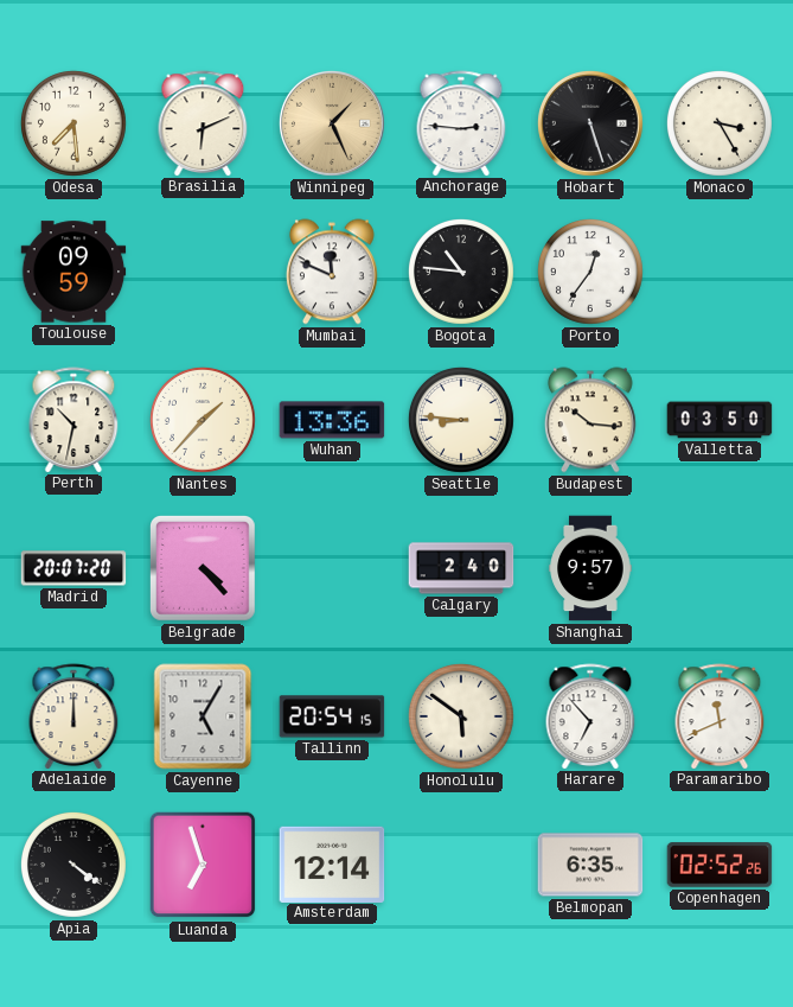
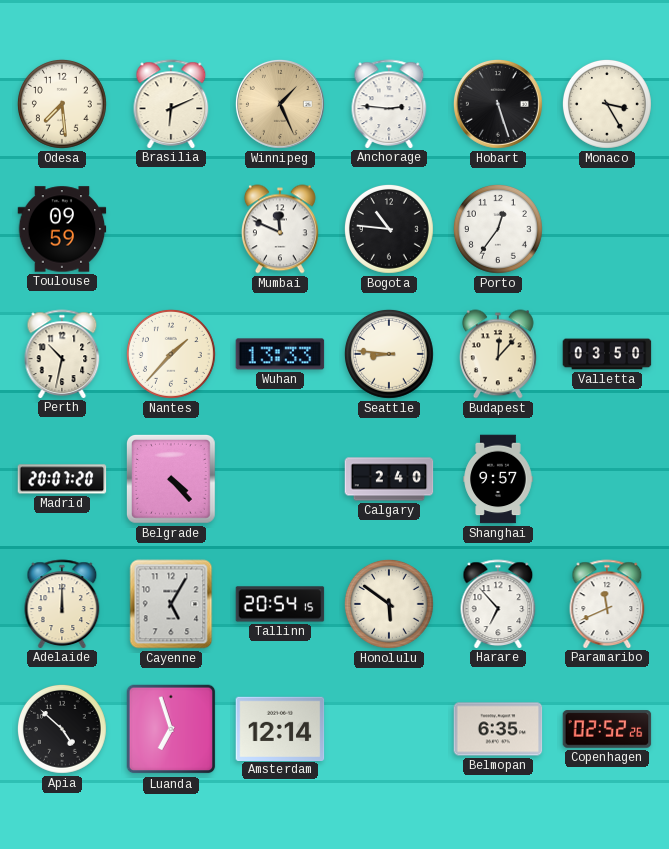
Wuhan: 13:36 -> 13:33
Budapest: 10:16 -> 12:07
Apia: 4:21 -> 4:52
